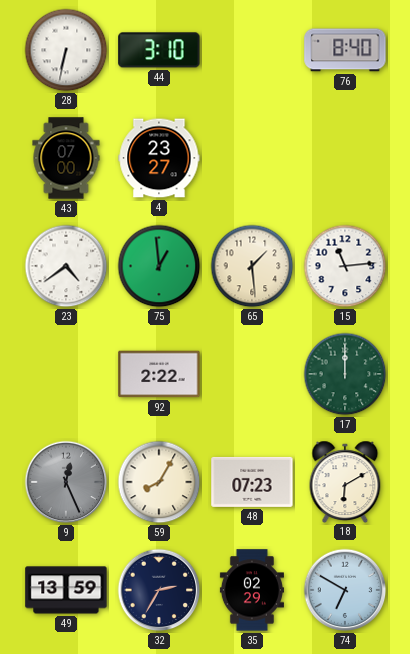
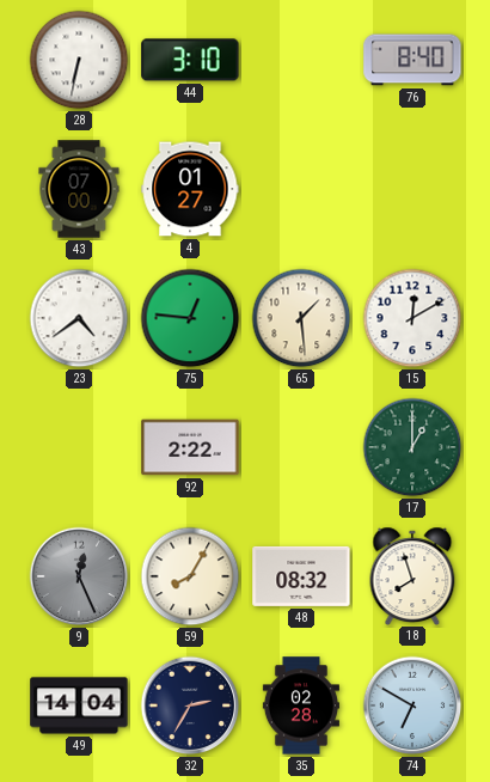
4: 23:27 -> 01:27
75: 12:59 -> 12:46
15: 11:14 -> 12:10
17: 12:00 -> 1:00
48: 07:23 -> 08:32
18: 6:10 -> 7:57
49: 13:59 -> 14:04
35: 02:29 -> 02:28
